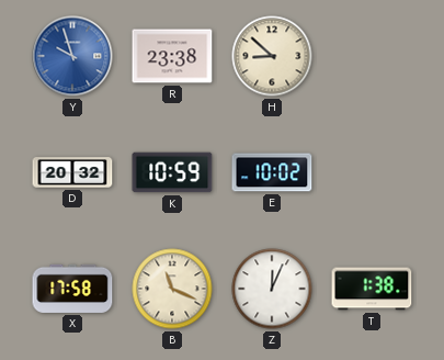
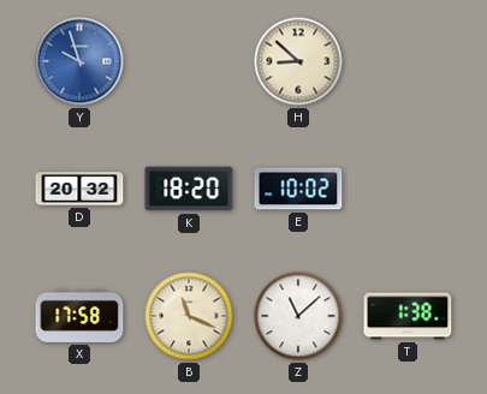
R: 23:38 -> none
K: 10:59 -> 18:20
Z: 12:04 -> 11:08
